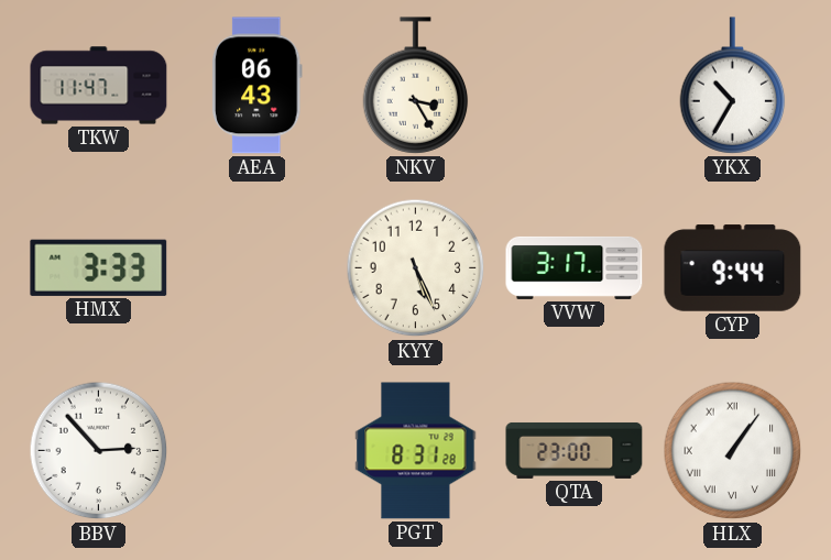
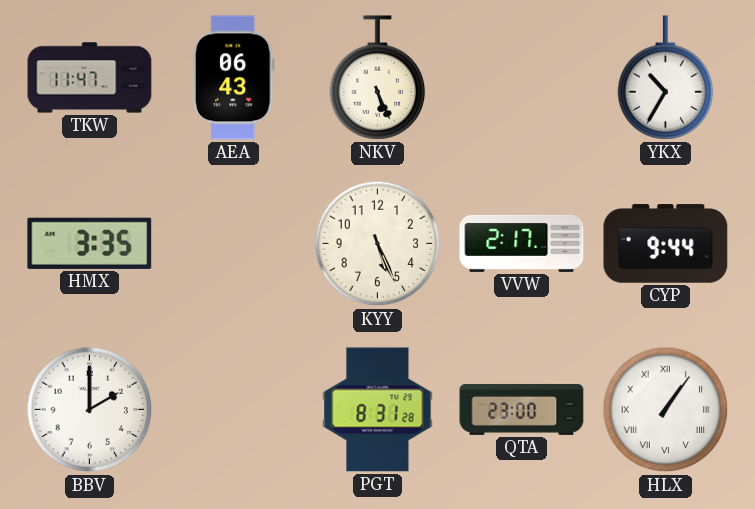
NKV: 3:25 -> 5:26
HMX: 3:33 -> 3:35
VVW: 3:17 -> 2:17
BBV: 2:53 -> 2:00
